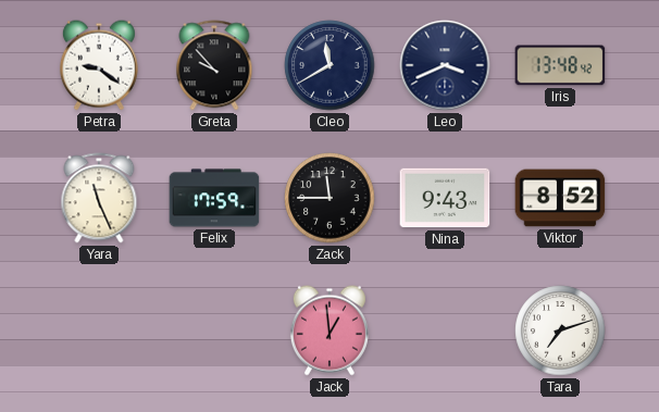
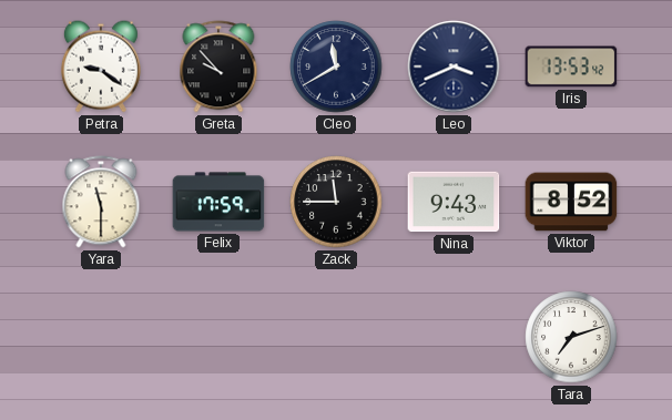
Iris: 13:48 -> 13:53
Yara: 11:26 -> 11:30
Jack: 12:59 -> none
